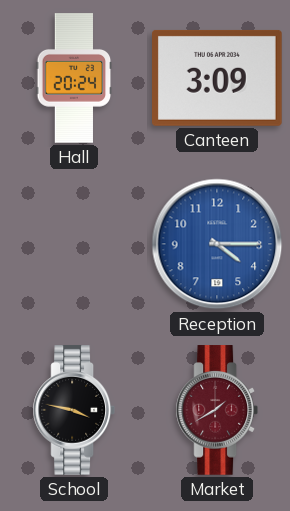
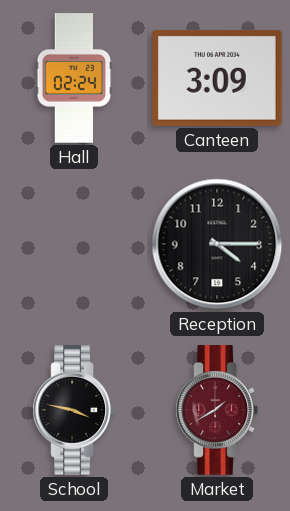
Hall: 20:24 -> 02:24
Reception dial: blue -> black
